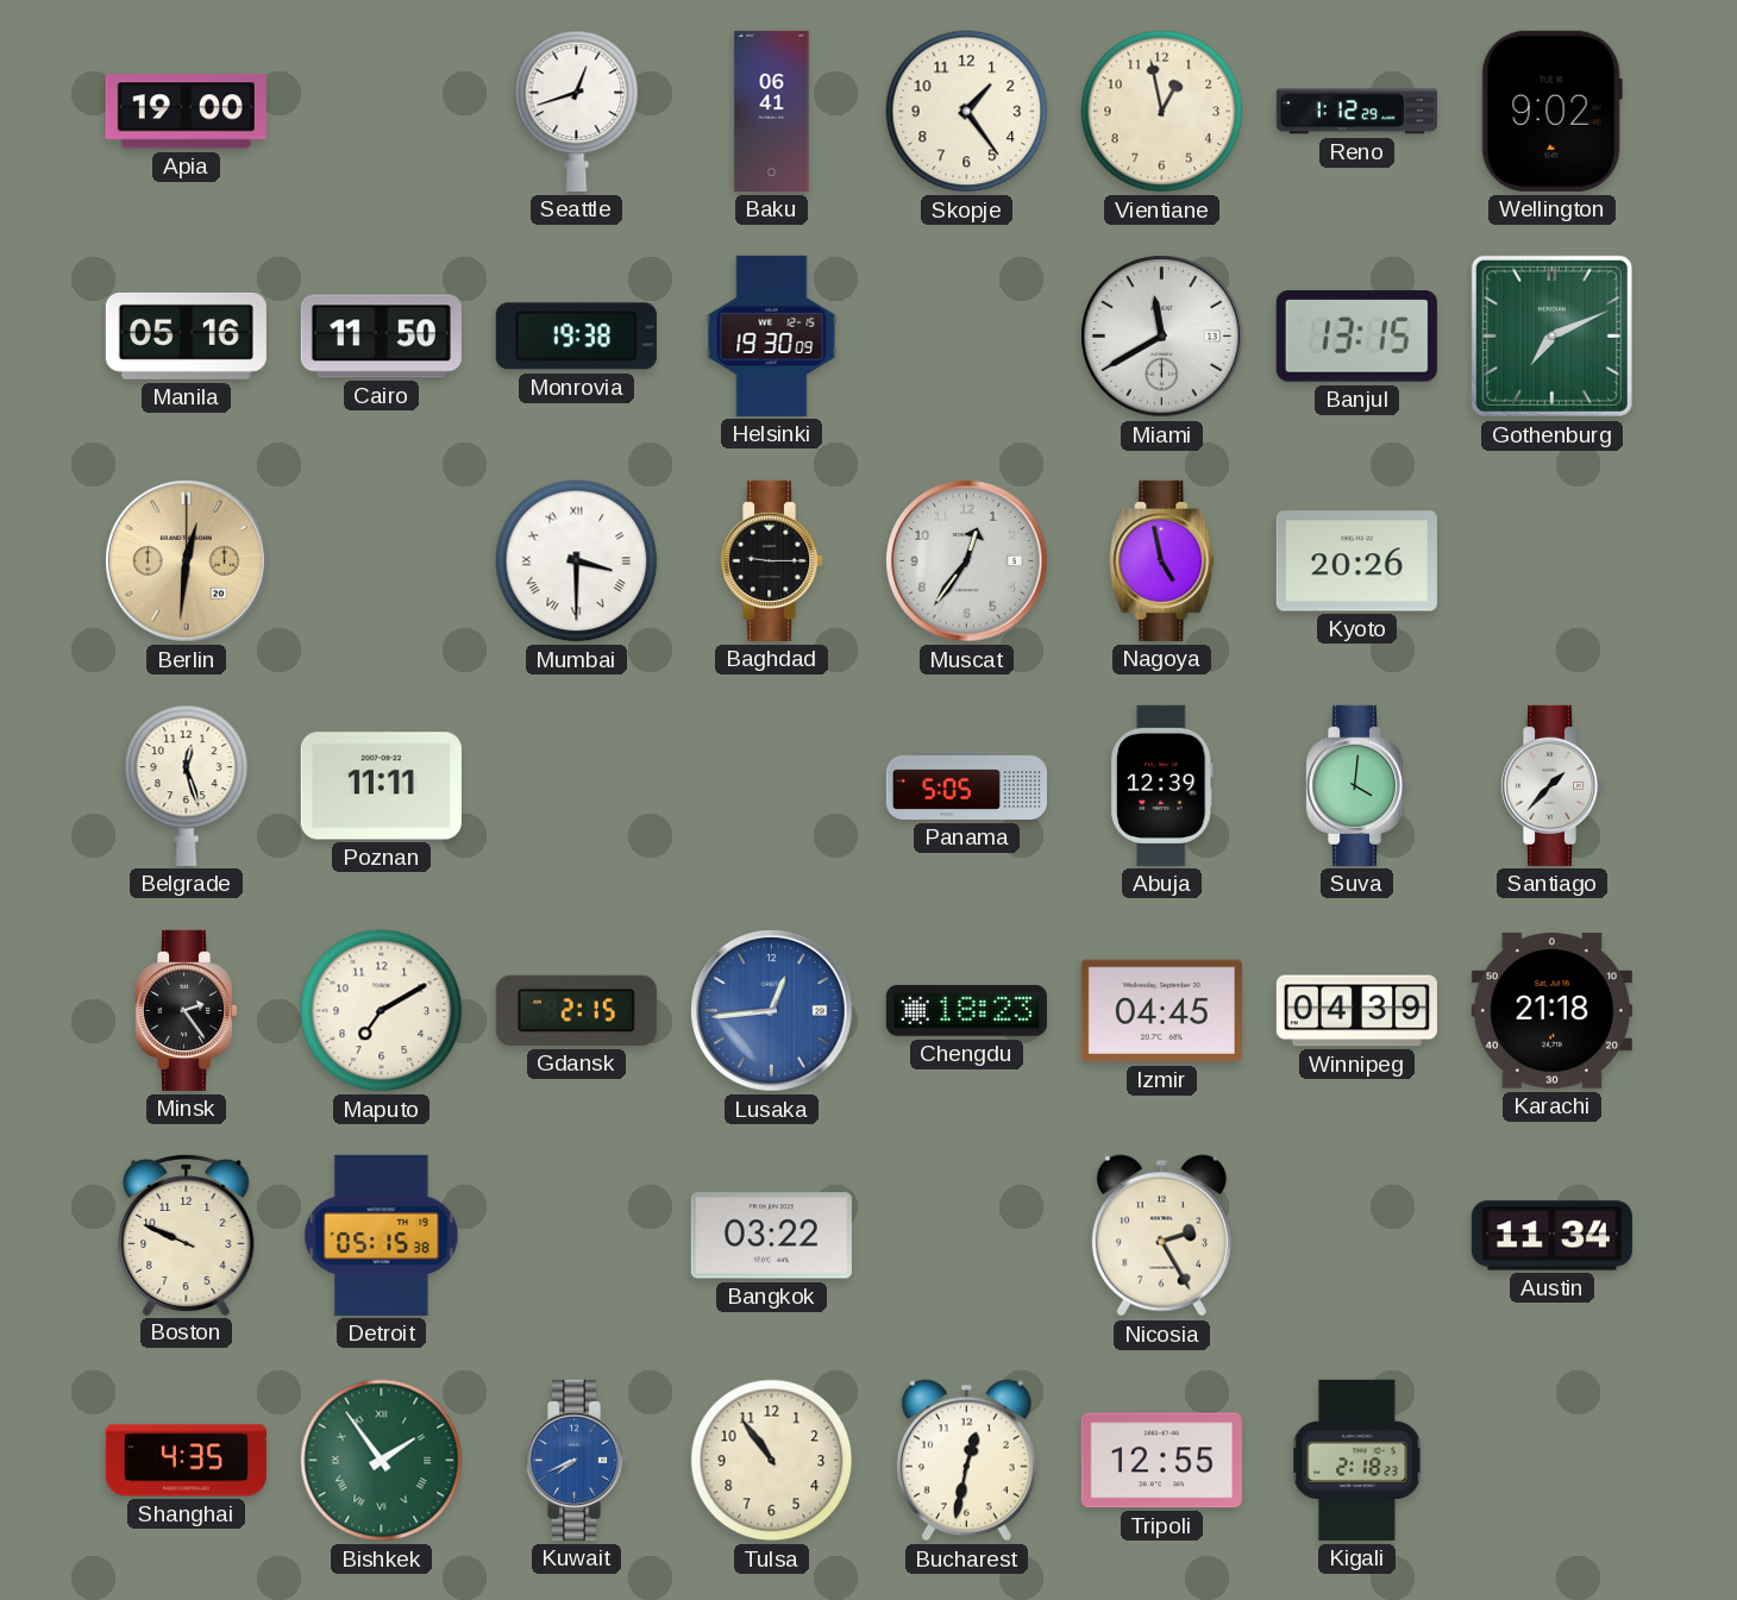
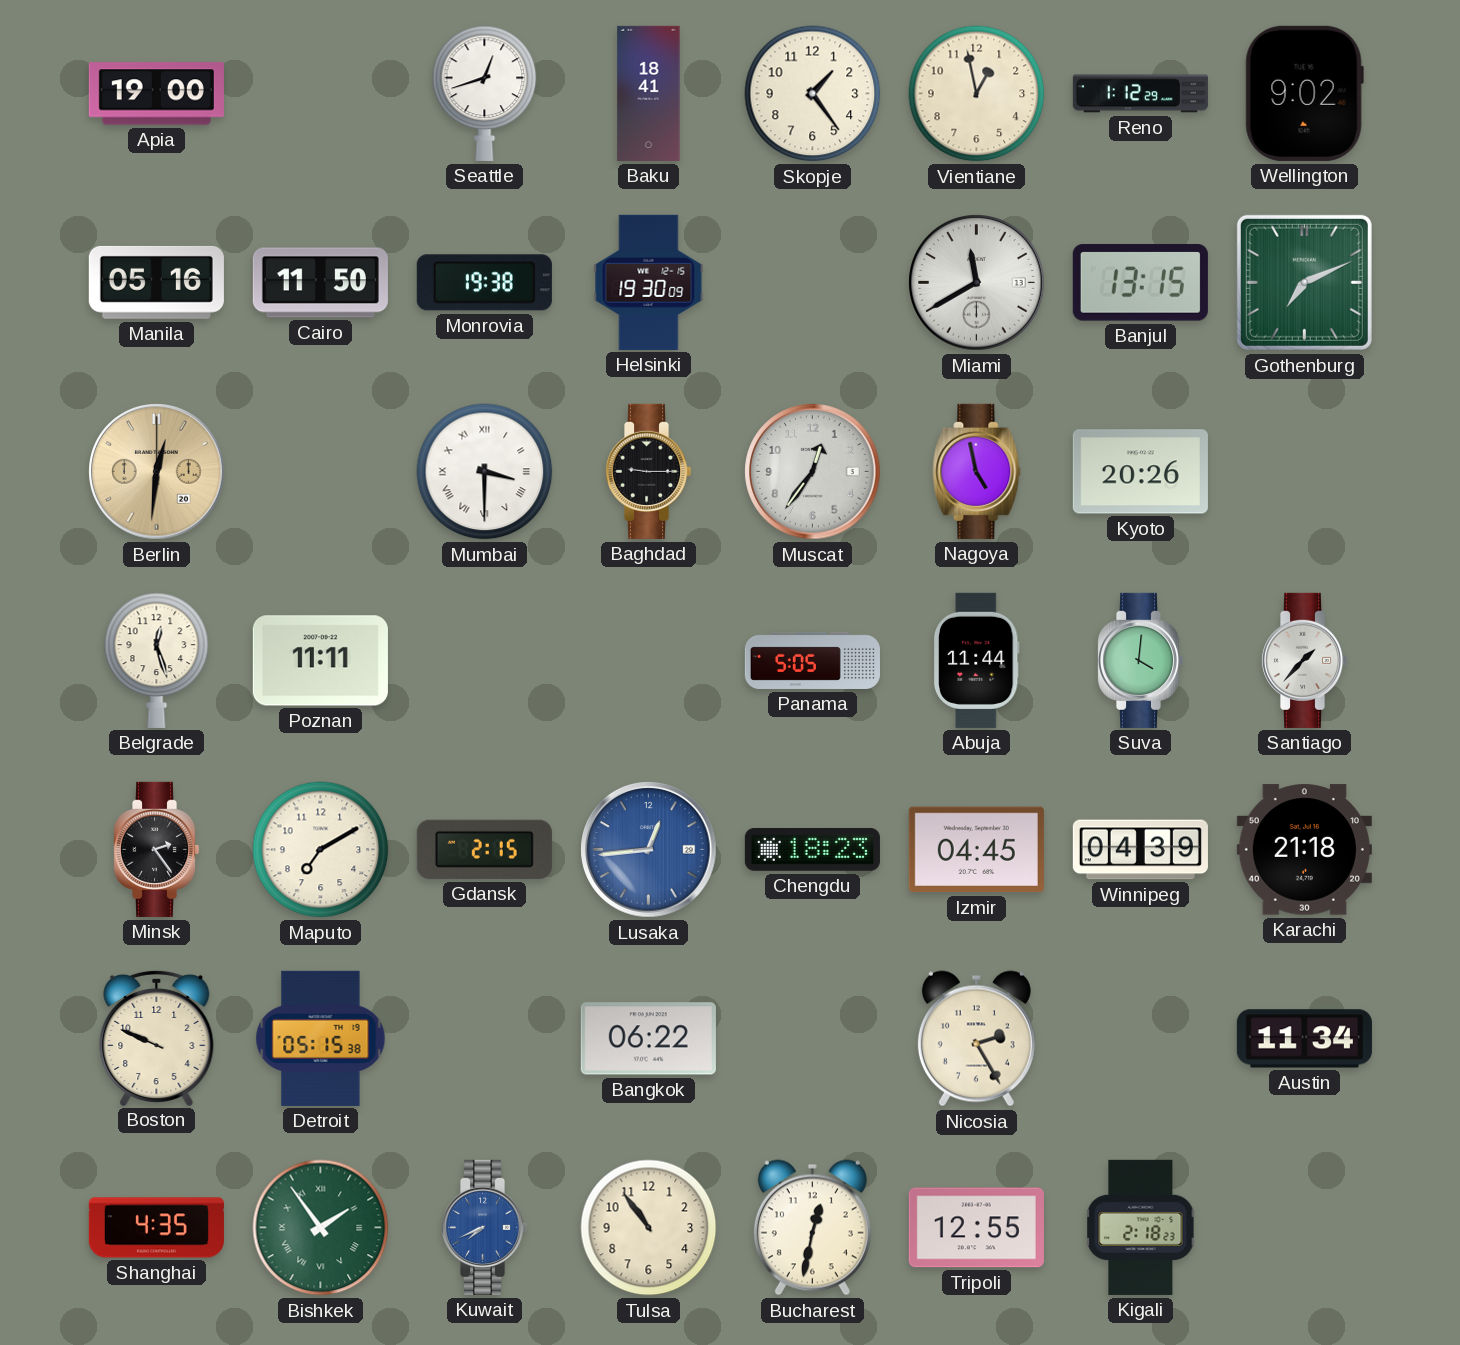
Baku: 06:41 -> 18:41
Abuja: 12:39 -> 11:44
Bangkok: 03:22 -> 06:22
